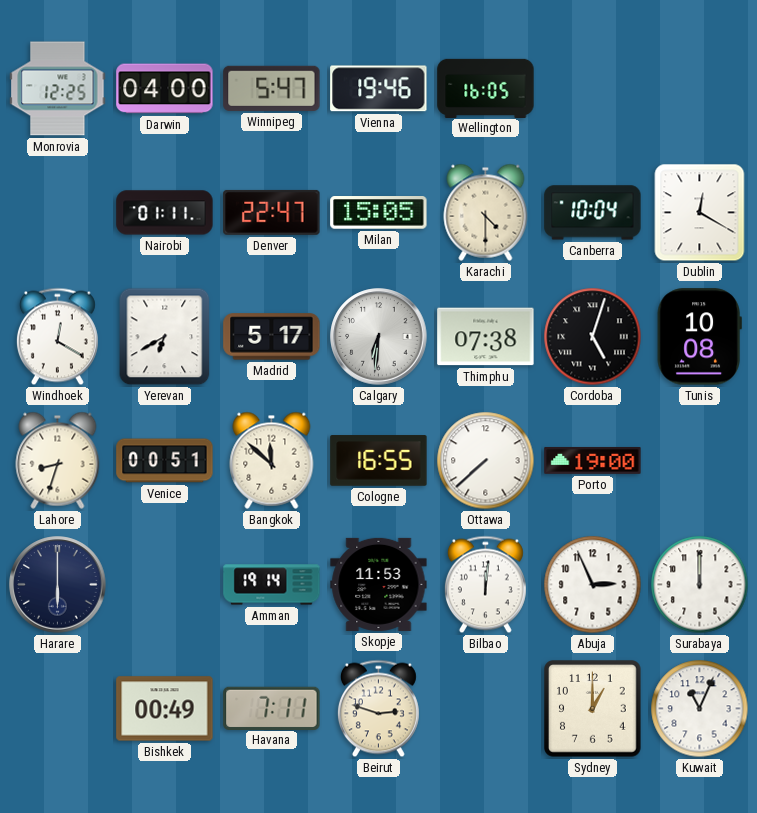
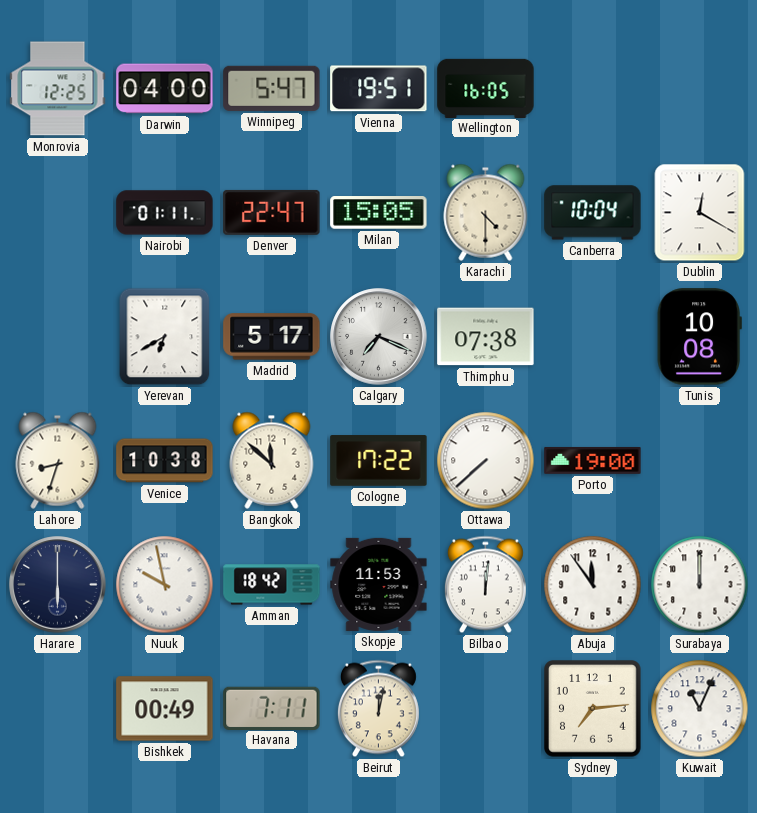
Vienna: 19:46 -> 19:51
Windhoek: 12:20 -> none
Calgary: 6:31 -> 7:19
Cordoba: 5:03 -> none
Venice: 00:51 -> 10:38
Cologne: 16:55 -> 17:22
Nuuk: none -> 9:58
Amman: 19:14 -> 18:42
Abuja: 2:56 -> 11:54
Beirut: 2:48 -> 12:02
Sydney: 1:00 -> 7:14
